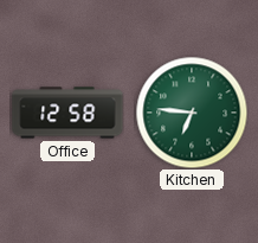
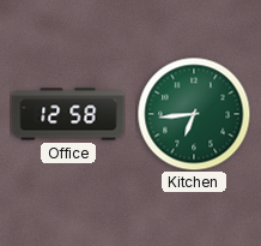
Kitchen: 6:46 -> 6:44
